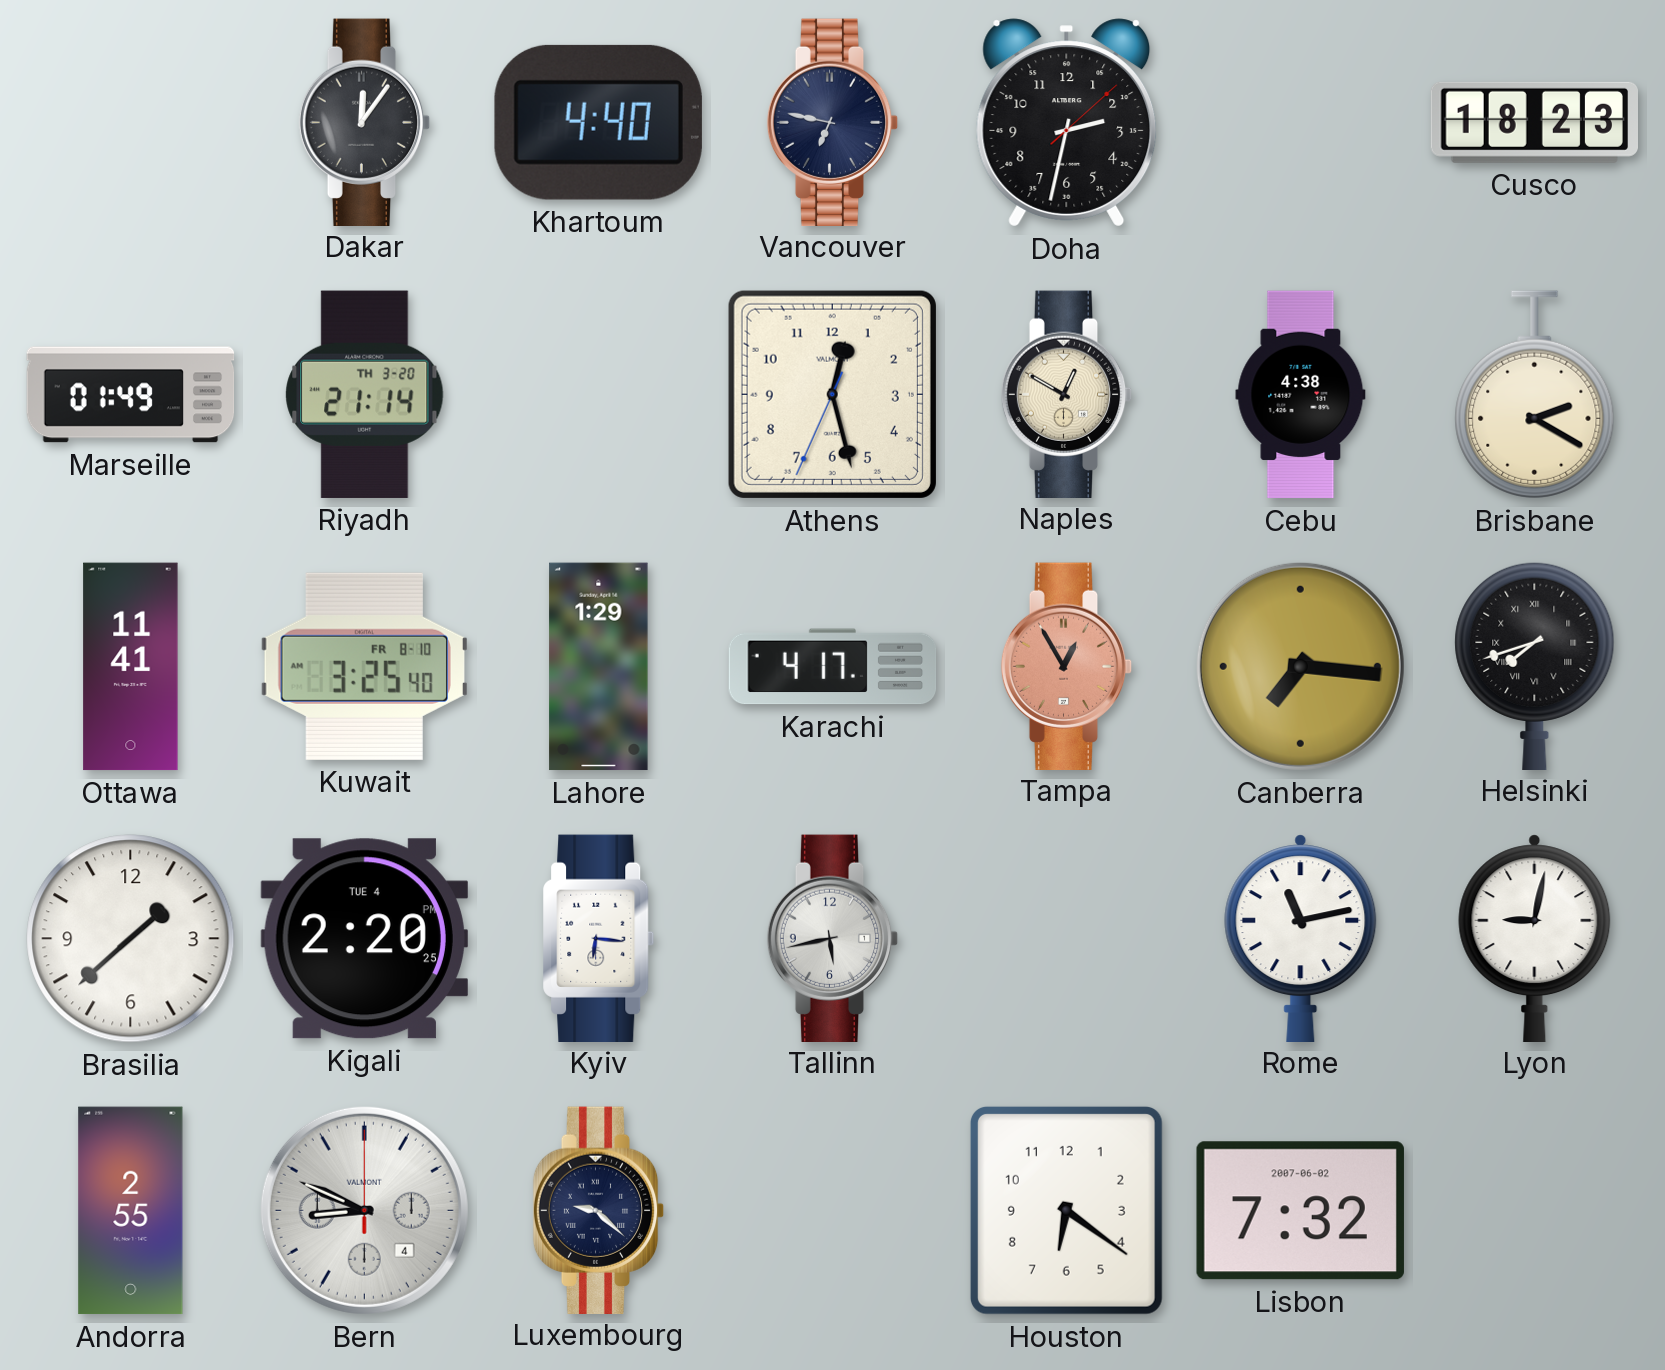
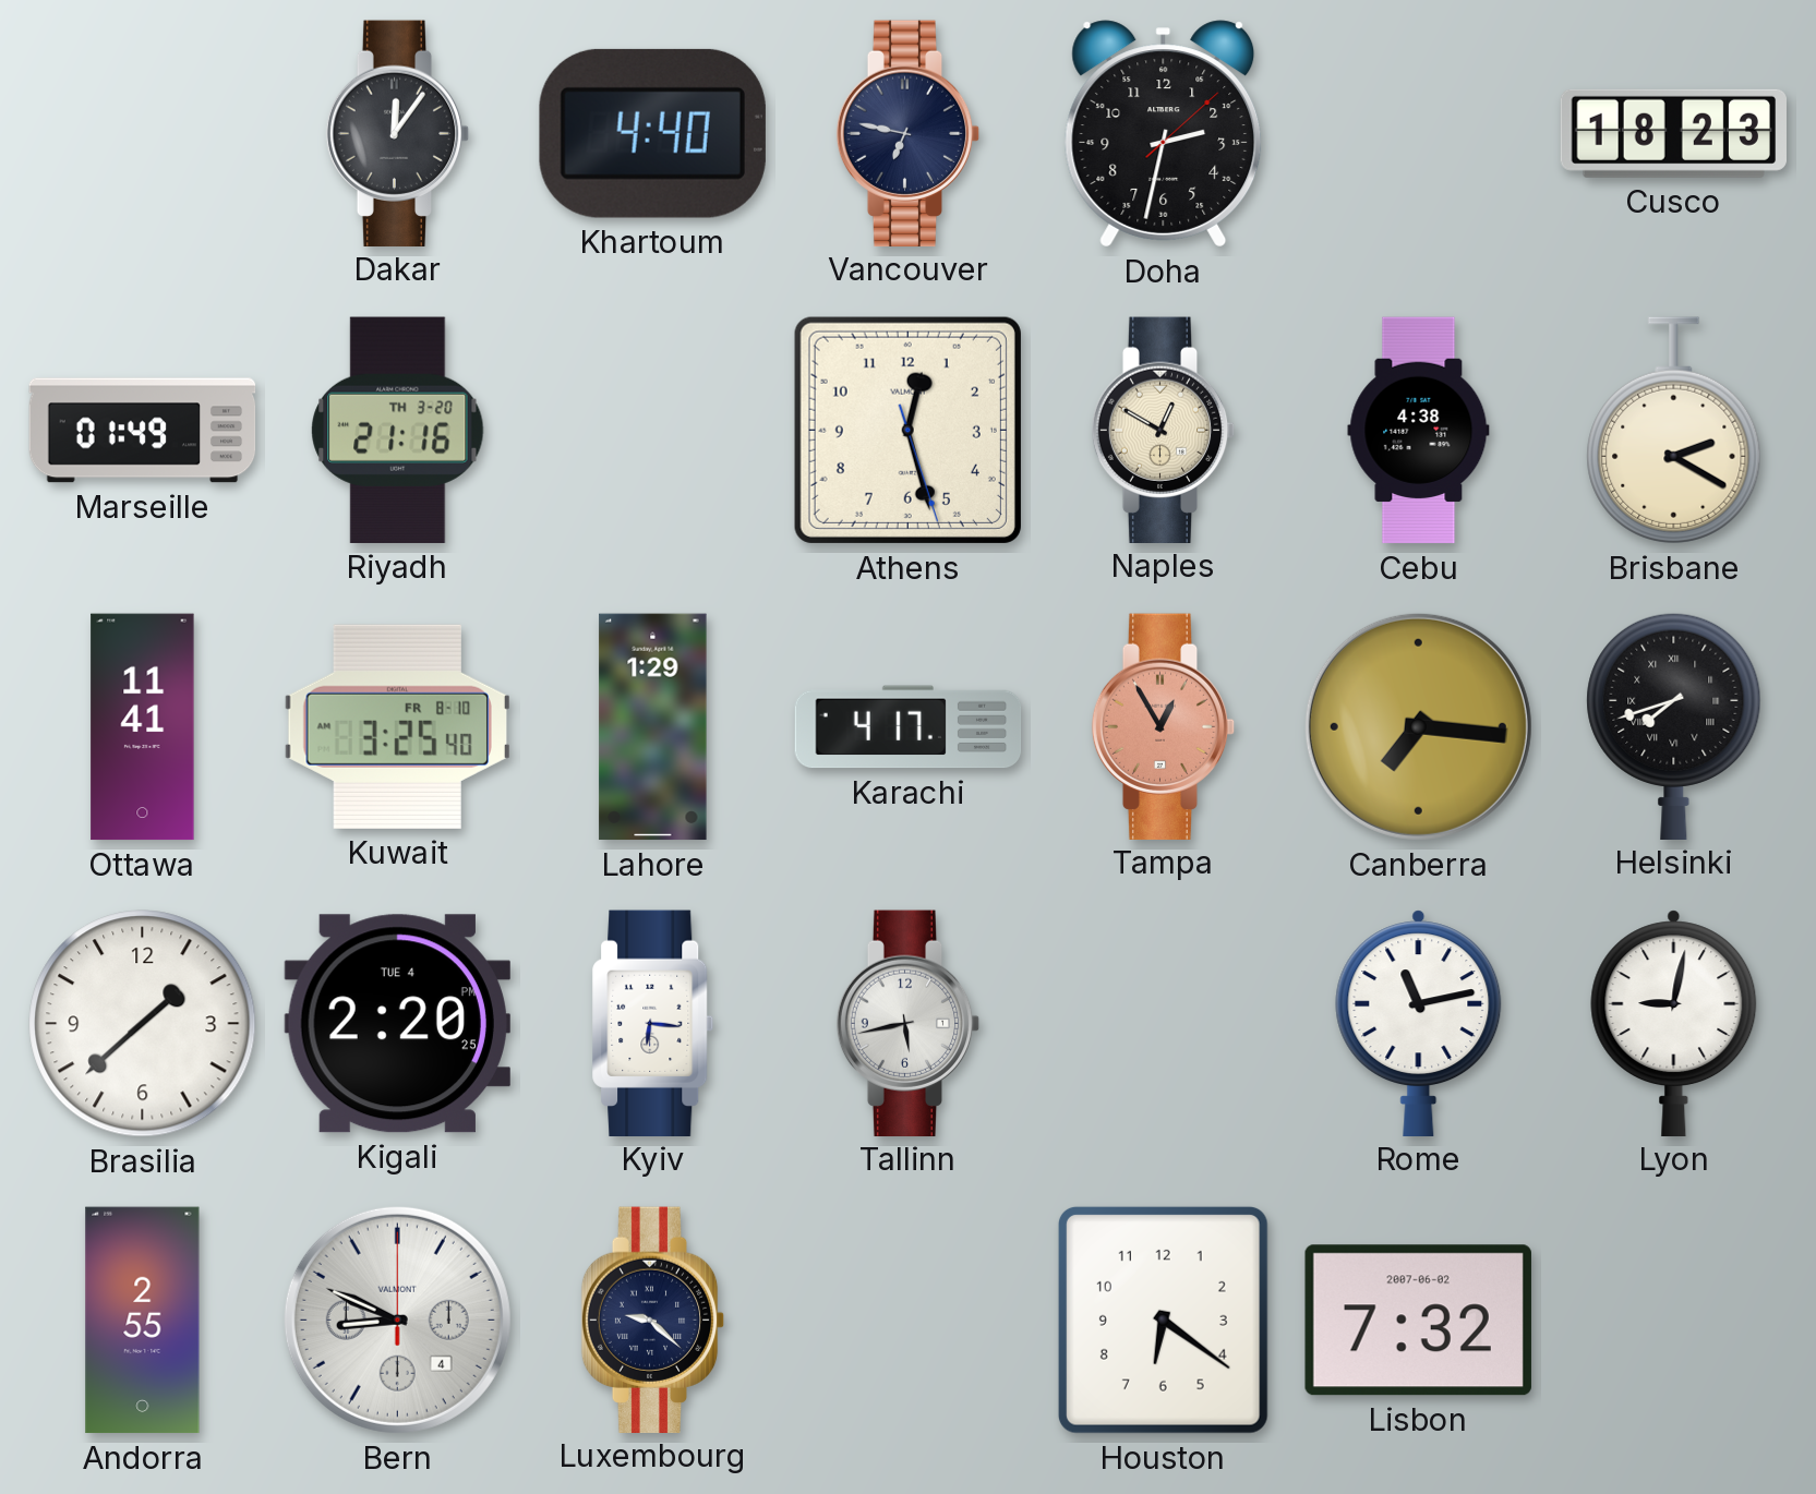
Riyadh: 21:14 -> 21:16
Athens: 12:27:34 -> 12:27:27
